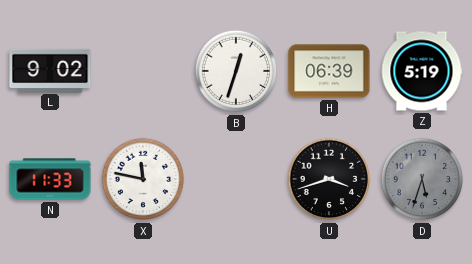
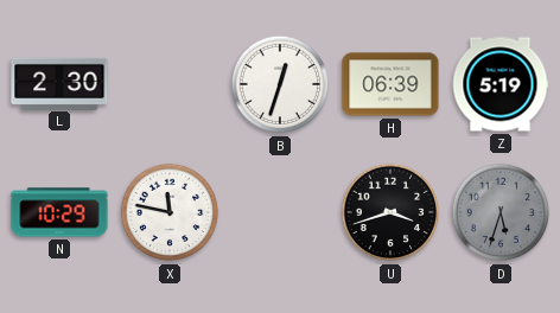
L: 9:02 -> 2:30
N: 11:33 -> 10:29
